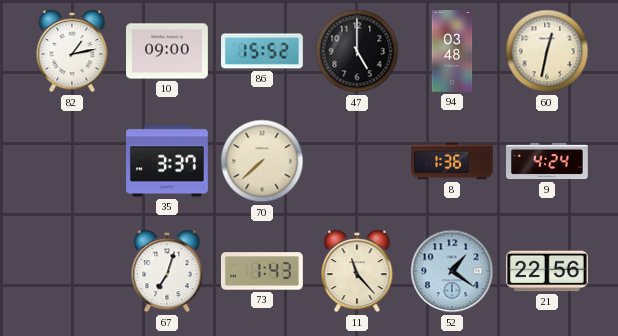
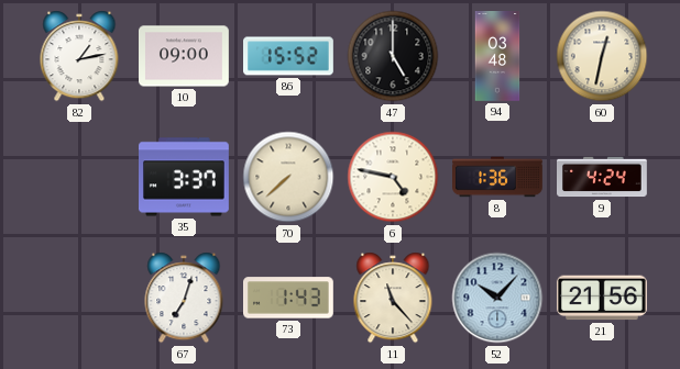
6: none -> 4:47
52: 1:21 -> 10:07
21: 22:56 -> 21:56
